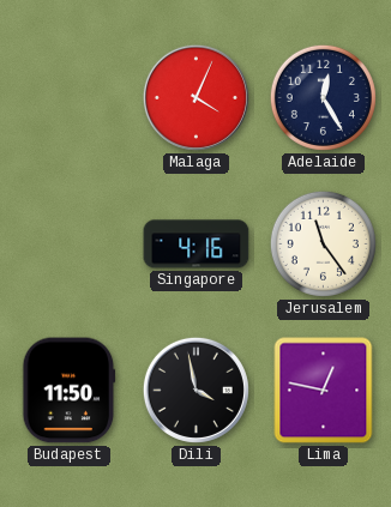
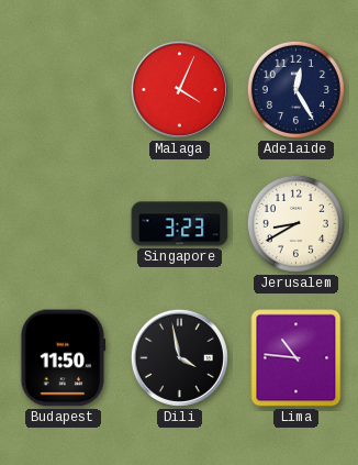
Singapore: 4:16 -> 3:23
Jerusalem: 11:24 -> 8:40
Lima: 12:47 -> 10:46
